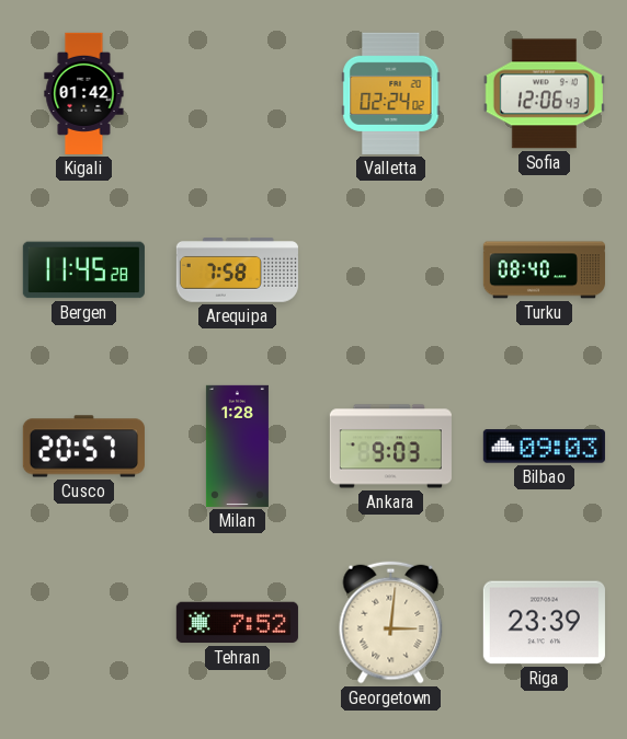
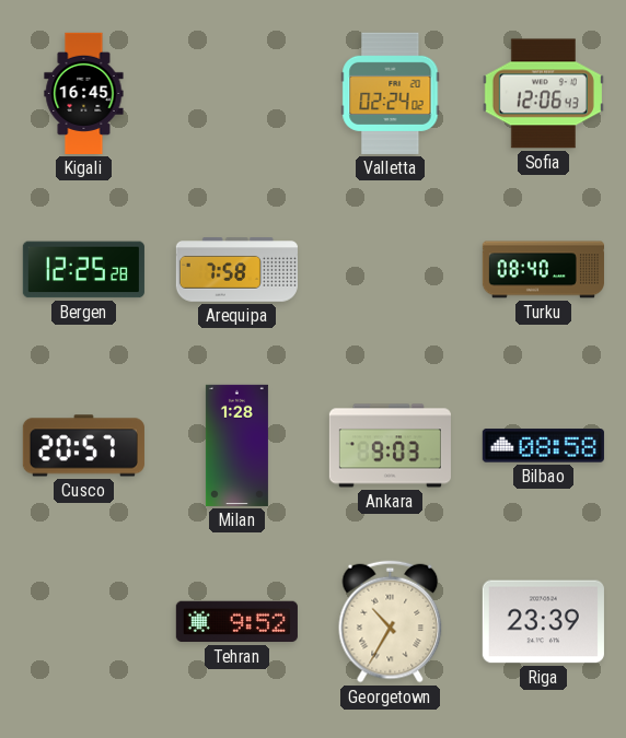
Kigali: 01:42 -> 16:45
Bergen: 11:45 -> 12:25
Bilbao: 09:03 -> 08:58
Tehran: 7:52 -> 9:52
Georgetown: 3:01 -> 10:35
